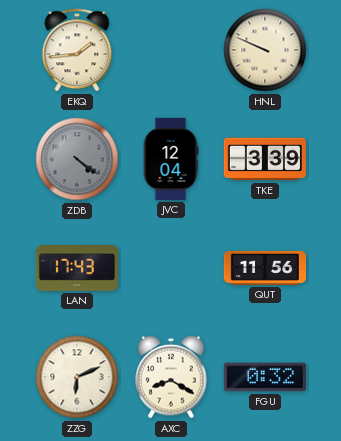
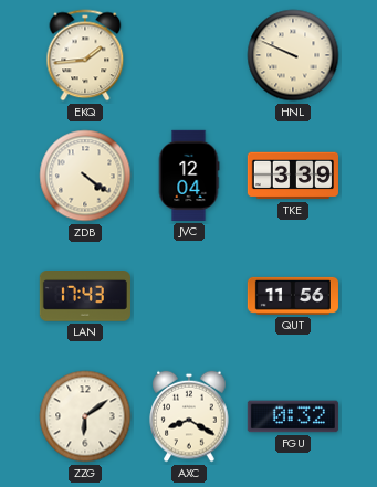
ZDB dial: grey -> cream
ZZG: 6:11 -> 6:09
